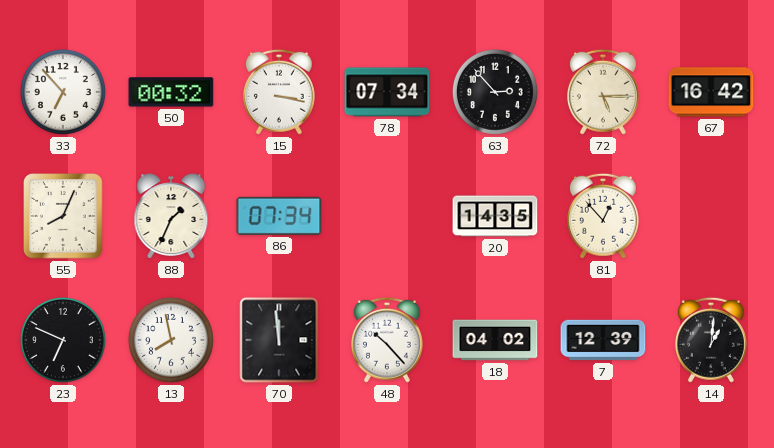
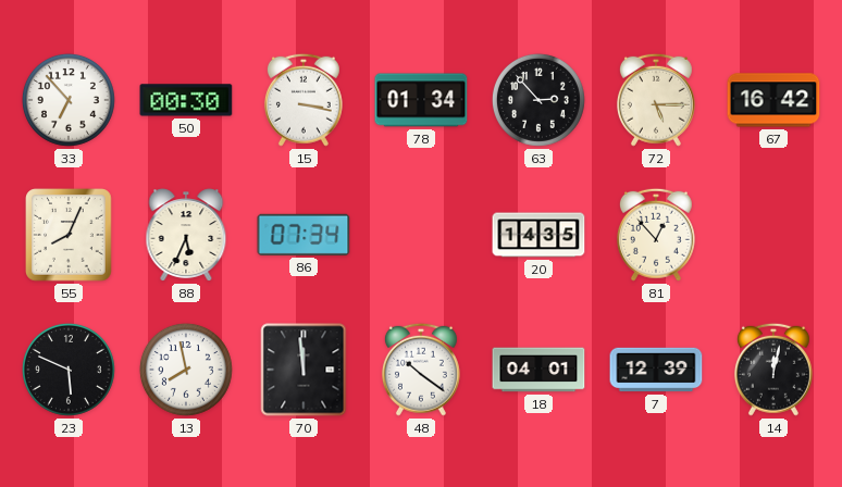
50: 00:32 -> 00:30
78: 07:34 -> 01:34
88: 1:34 -> 5:34
23: 6:49 -> 5:49
48: 10:23 -> 10:21
18: 04:02 -> 04:01
14: 1:01 -> 12:02
